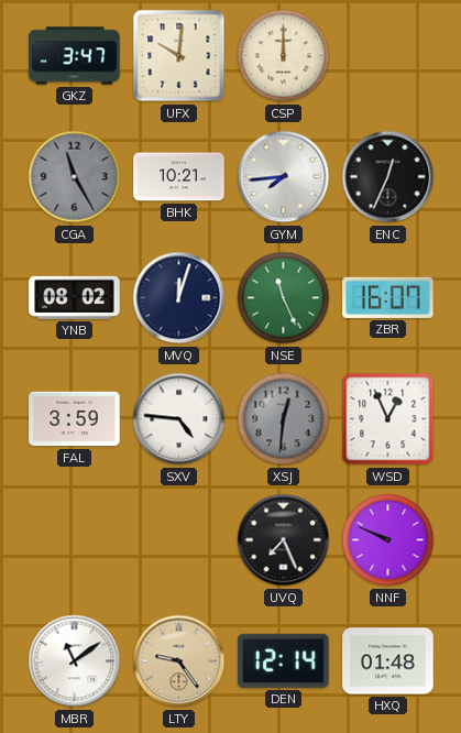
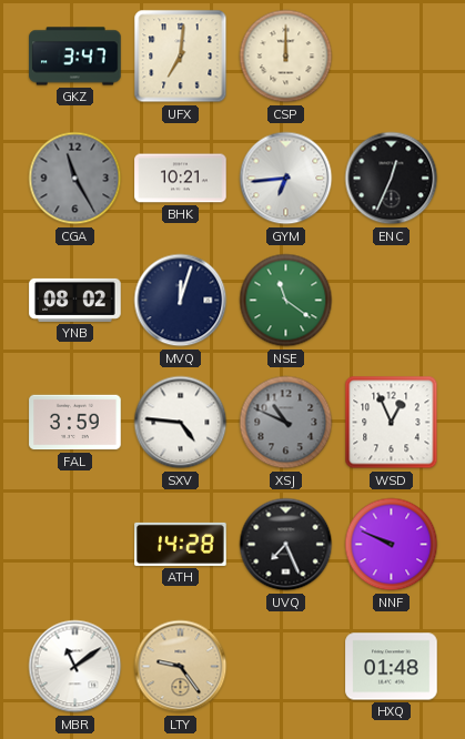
UFX: 10:01 -> 7:01
GYM: 7:44 -> 6:44
NSE: 11:26 -> 11:21
ZBR: 16:07 -> none
XSJ: 12:31 -> 10:49
ATH: none -> 14:28
DEN: 12:14 -> none
